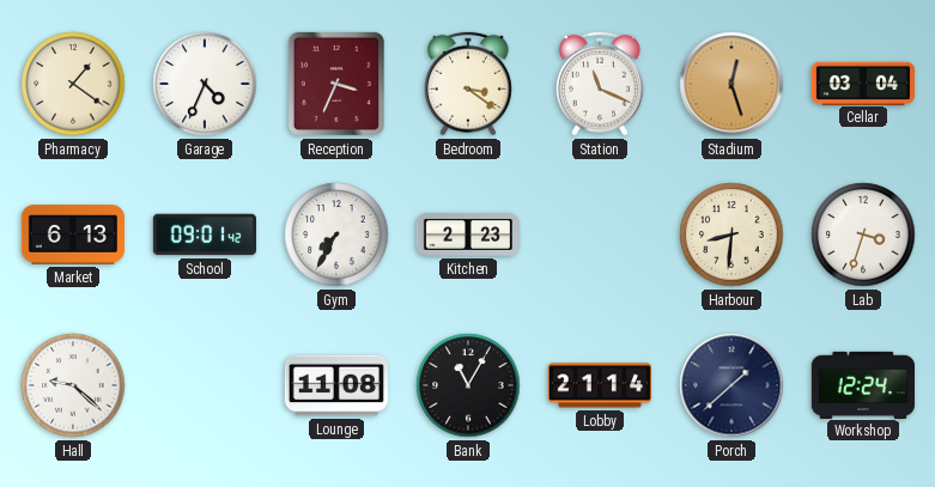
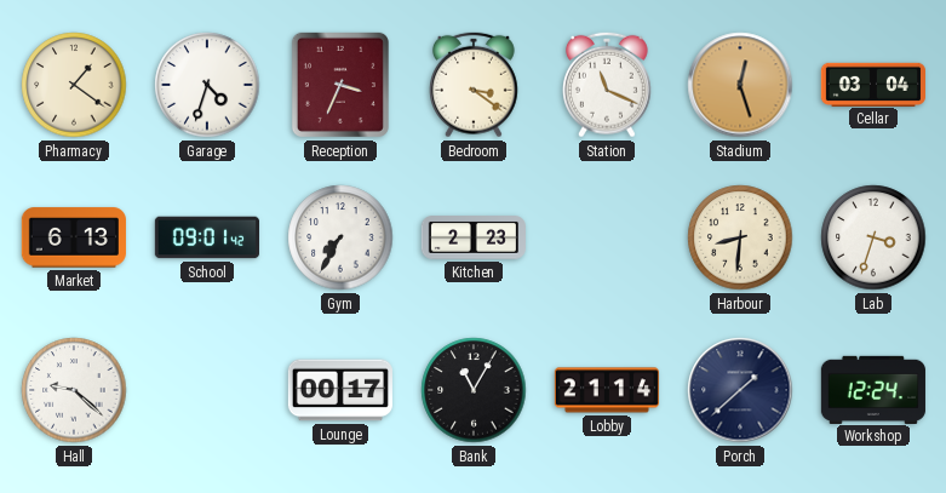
Garage: 4:34 -> 4:33
Lounge: 11:08 -> 00:17
